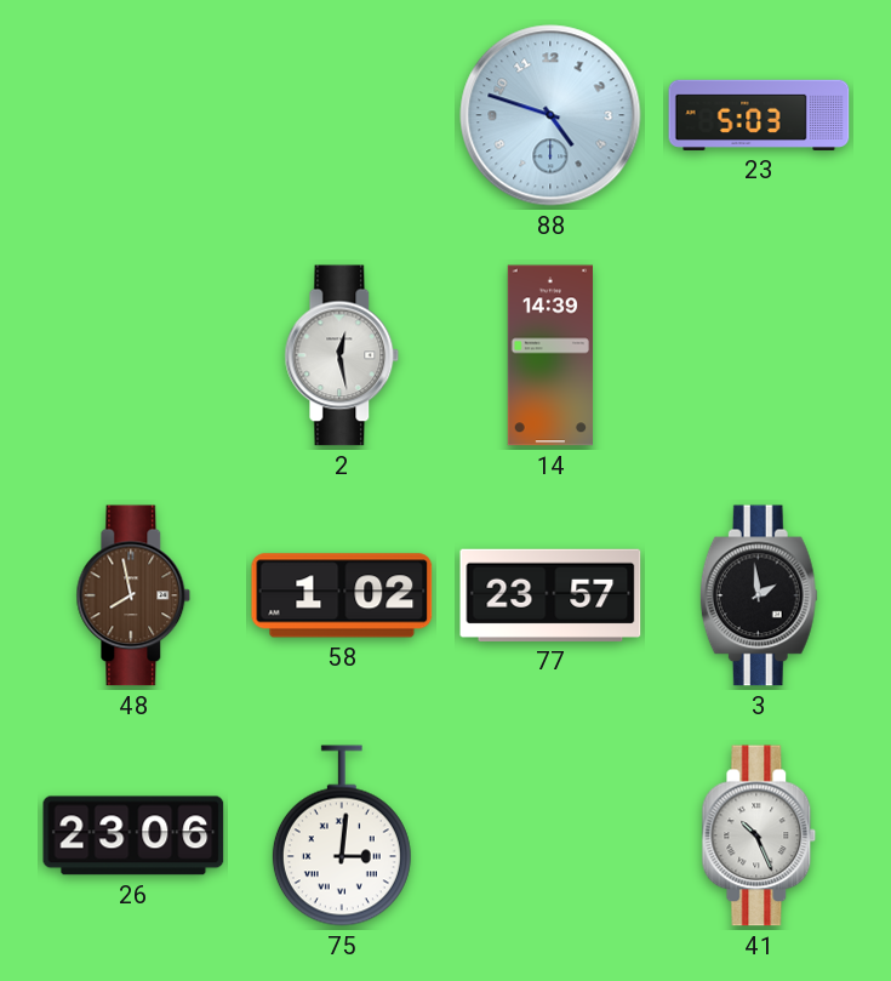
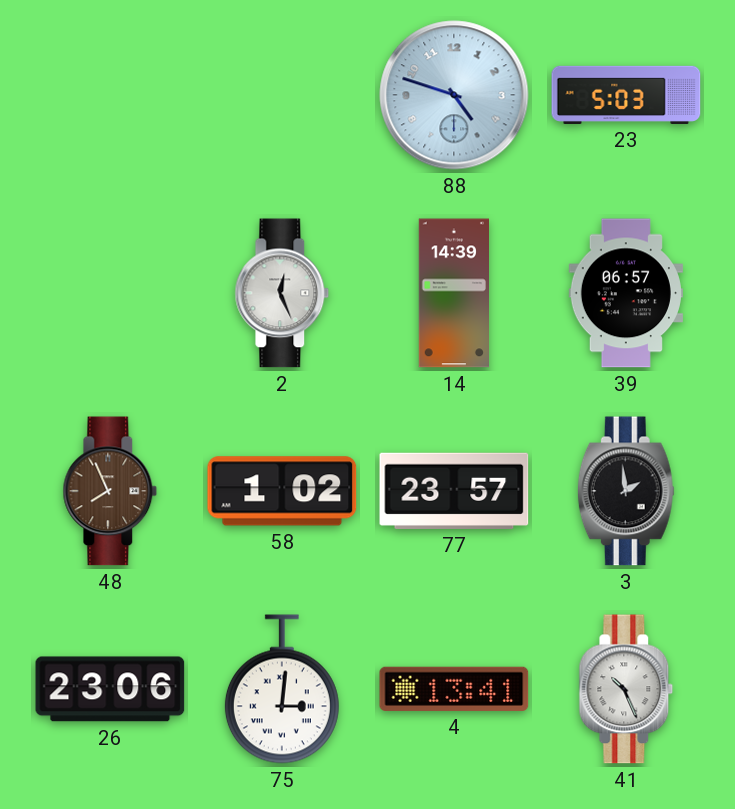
2: 12:28 -> 12:26
39: none -> 06:57
48: 7:58 -> 7:56
4: none -> 13:41
